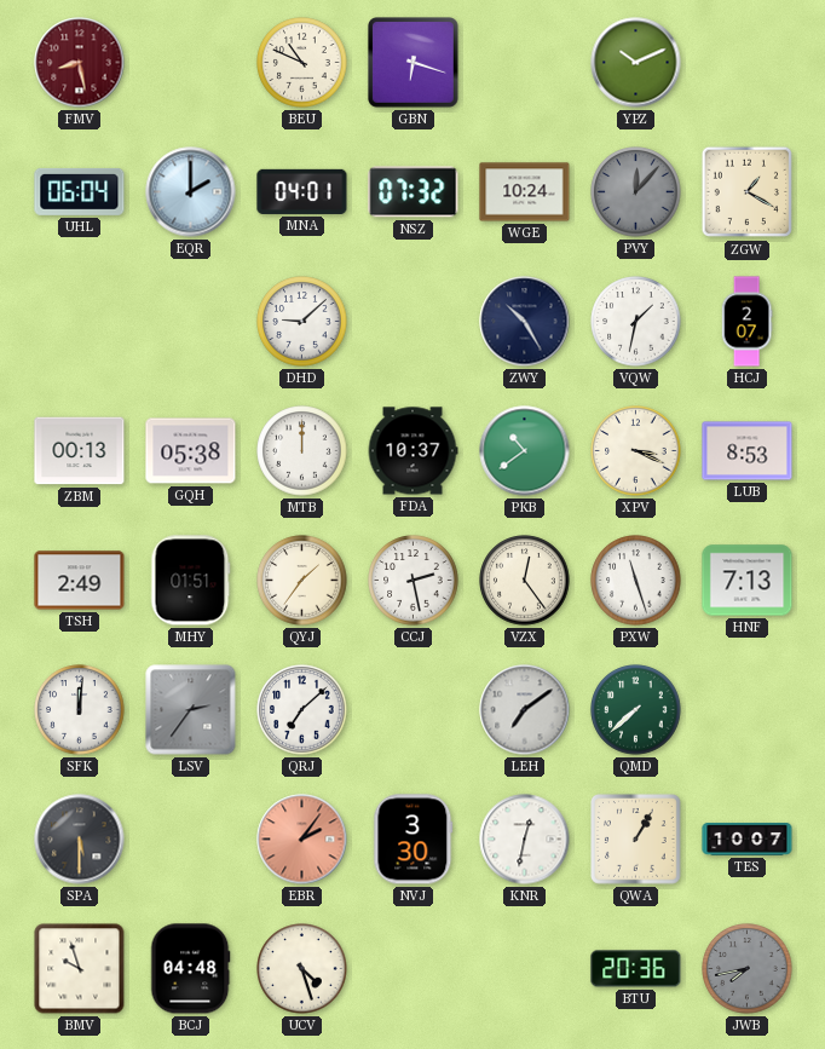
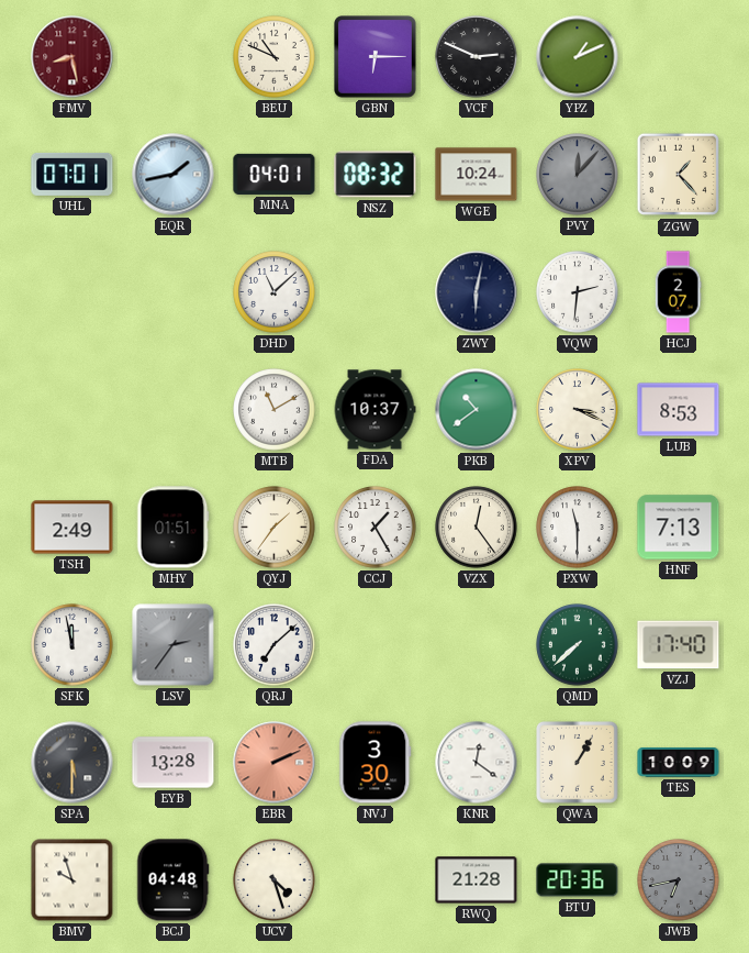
GBN: 6:18 -> 6:15
VCF: none -> 2:49
YPZ: 10:11 -> 1:11
UHL: 06:04 -> 07:01
EQR: 2:00 -> 1:43
NSZ: 07:32 -> 08:32
ZGW: 1:20 -> 1:23
DHD: 9:08 -> 11:08
ZWY: 10:25 -> 6:02
VQW: 1:32 -> 2:31
ZBM: 00:13 -> none
GQH: 05:38 -> none
MTB: 12:00 -> 11:10
CCJ: 2:28 -> 1:25
PXW: 11:27 -> 11:30
SFK: 12:01 -> 11:58
LEH: 7:09 -> none
VZJ: none -> 17:40
EYB: none -> 13:28
EBR: 2:06 -> 2:11
KNR: 12:32 -> 12:21
TES: 10:07 -> 10:09
RWQ: none -> 21:28
JWB: 7:43 -> 6:43
